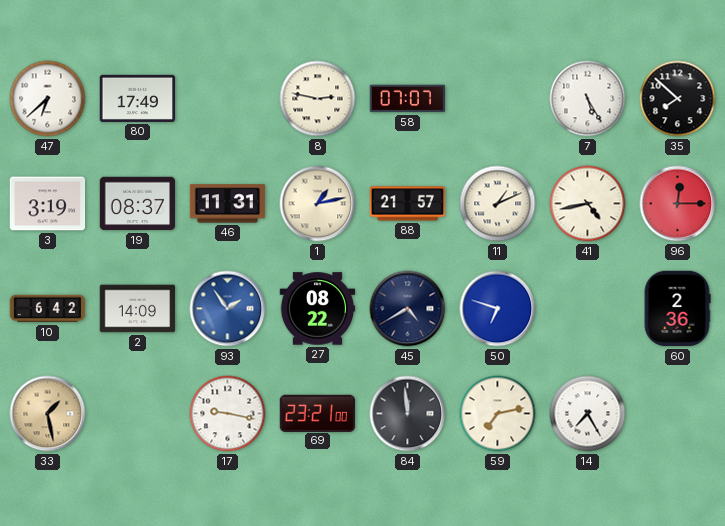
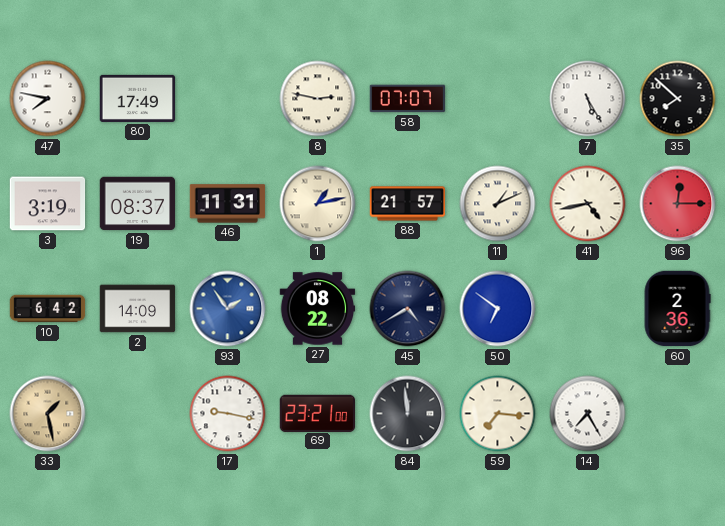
47: 6:38 -> 7:47
50: 6:48 -> 6:51
59: 7:13 -> 7:16
